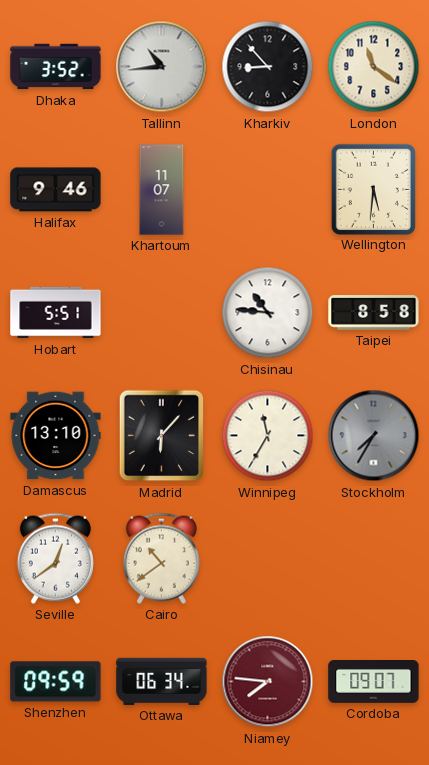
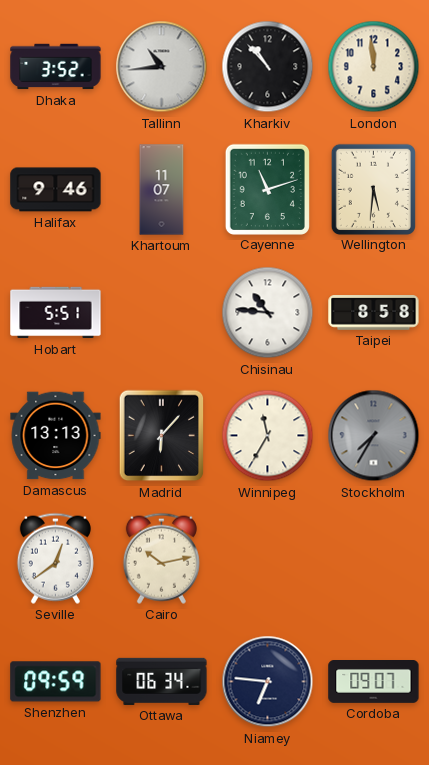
Kharkiv: 8:53 -> 10:53
London: 11:21 -> 11:59
Cayenne: none -> 11:12
Damascus: 13:10 -> 13:13
Cairo: 10:39 -> 10:13
Niamey: 7:46 -> 6:46
Niamey dial: burgundy -> navy
